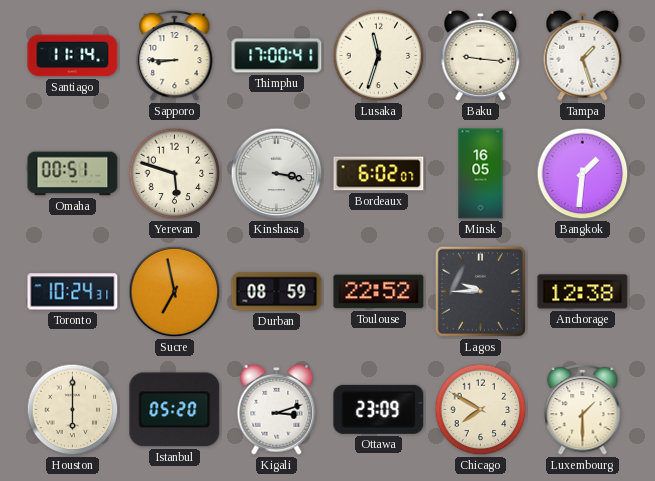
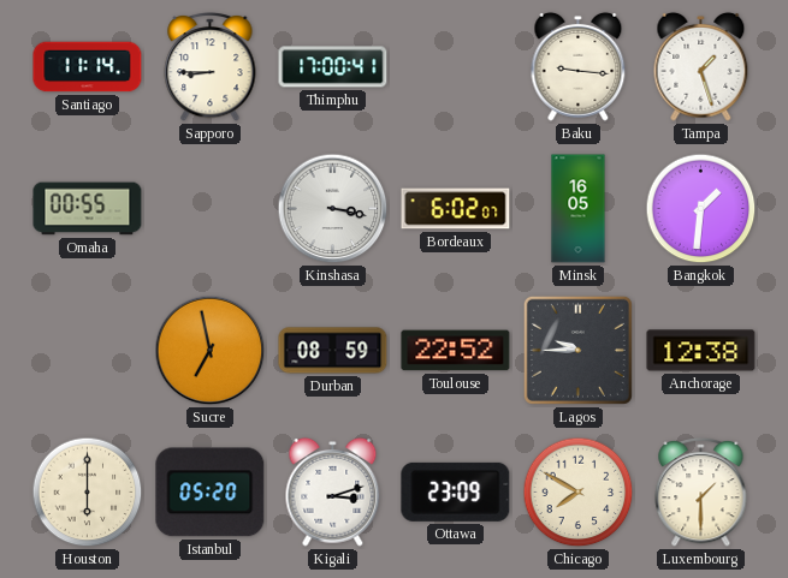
Lusaka: 11:33 -> none
Omaha: 00:51 -> 00:55
Yerevan: 5:48 -> none
Toronto: 10:24 -> none
